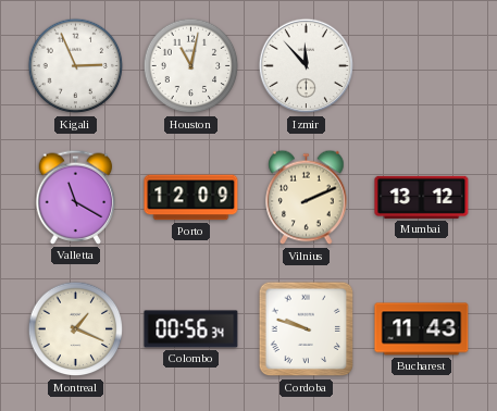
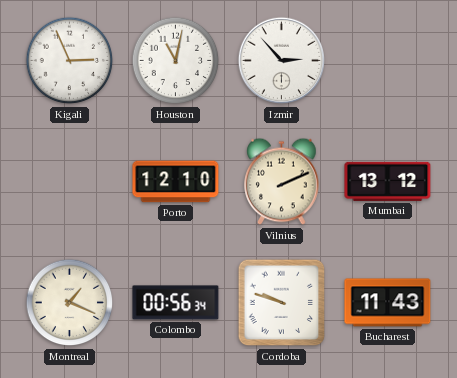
Izmir: 11:53 -> 2:53
Valletta: 11:20 -> none
Porto: 12:09 -> 12:10
